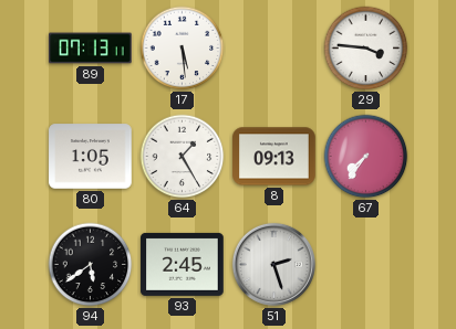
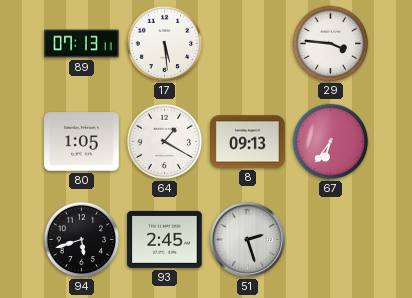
64: 1:25 -> 1:20
67: 7:36 -> 6:36
94: 5:39 -> 5:42
